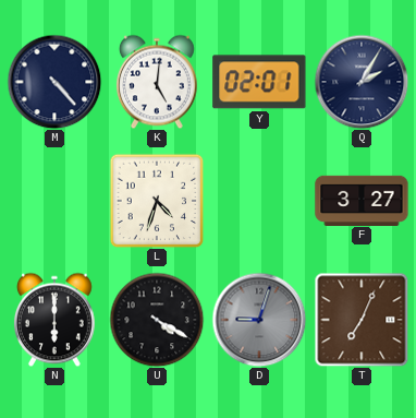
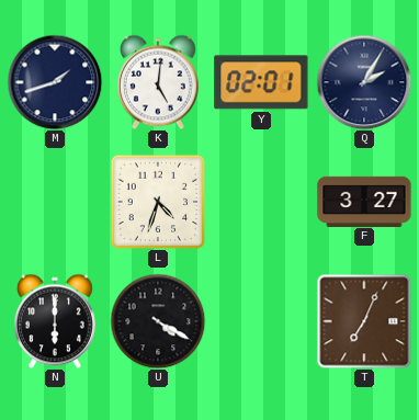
M: 4:23 -> 1:42
D: 9:03 -> none
